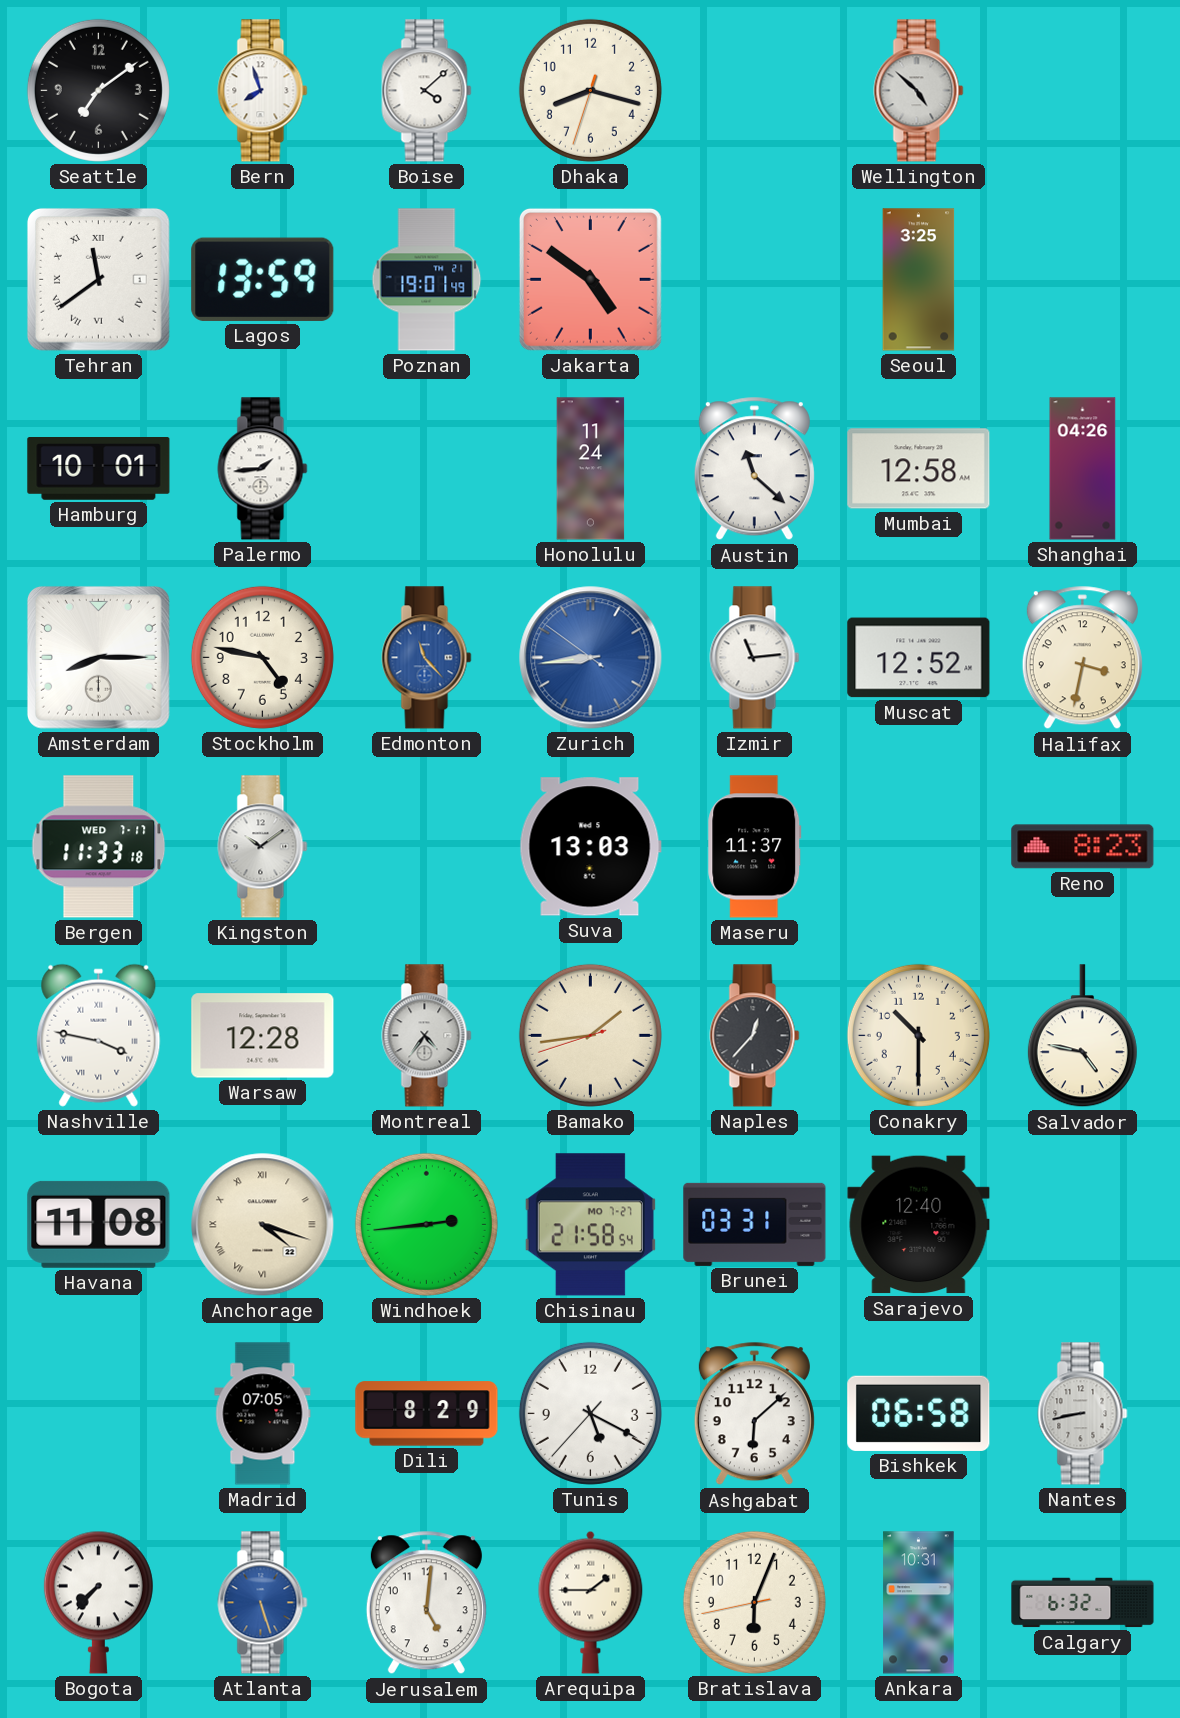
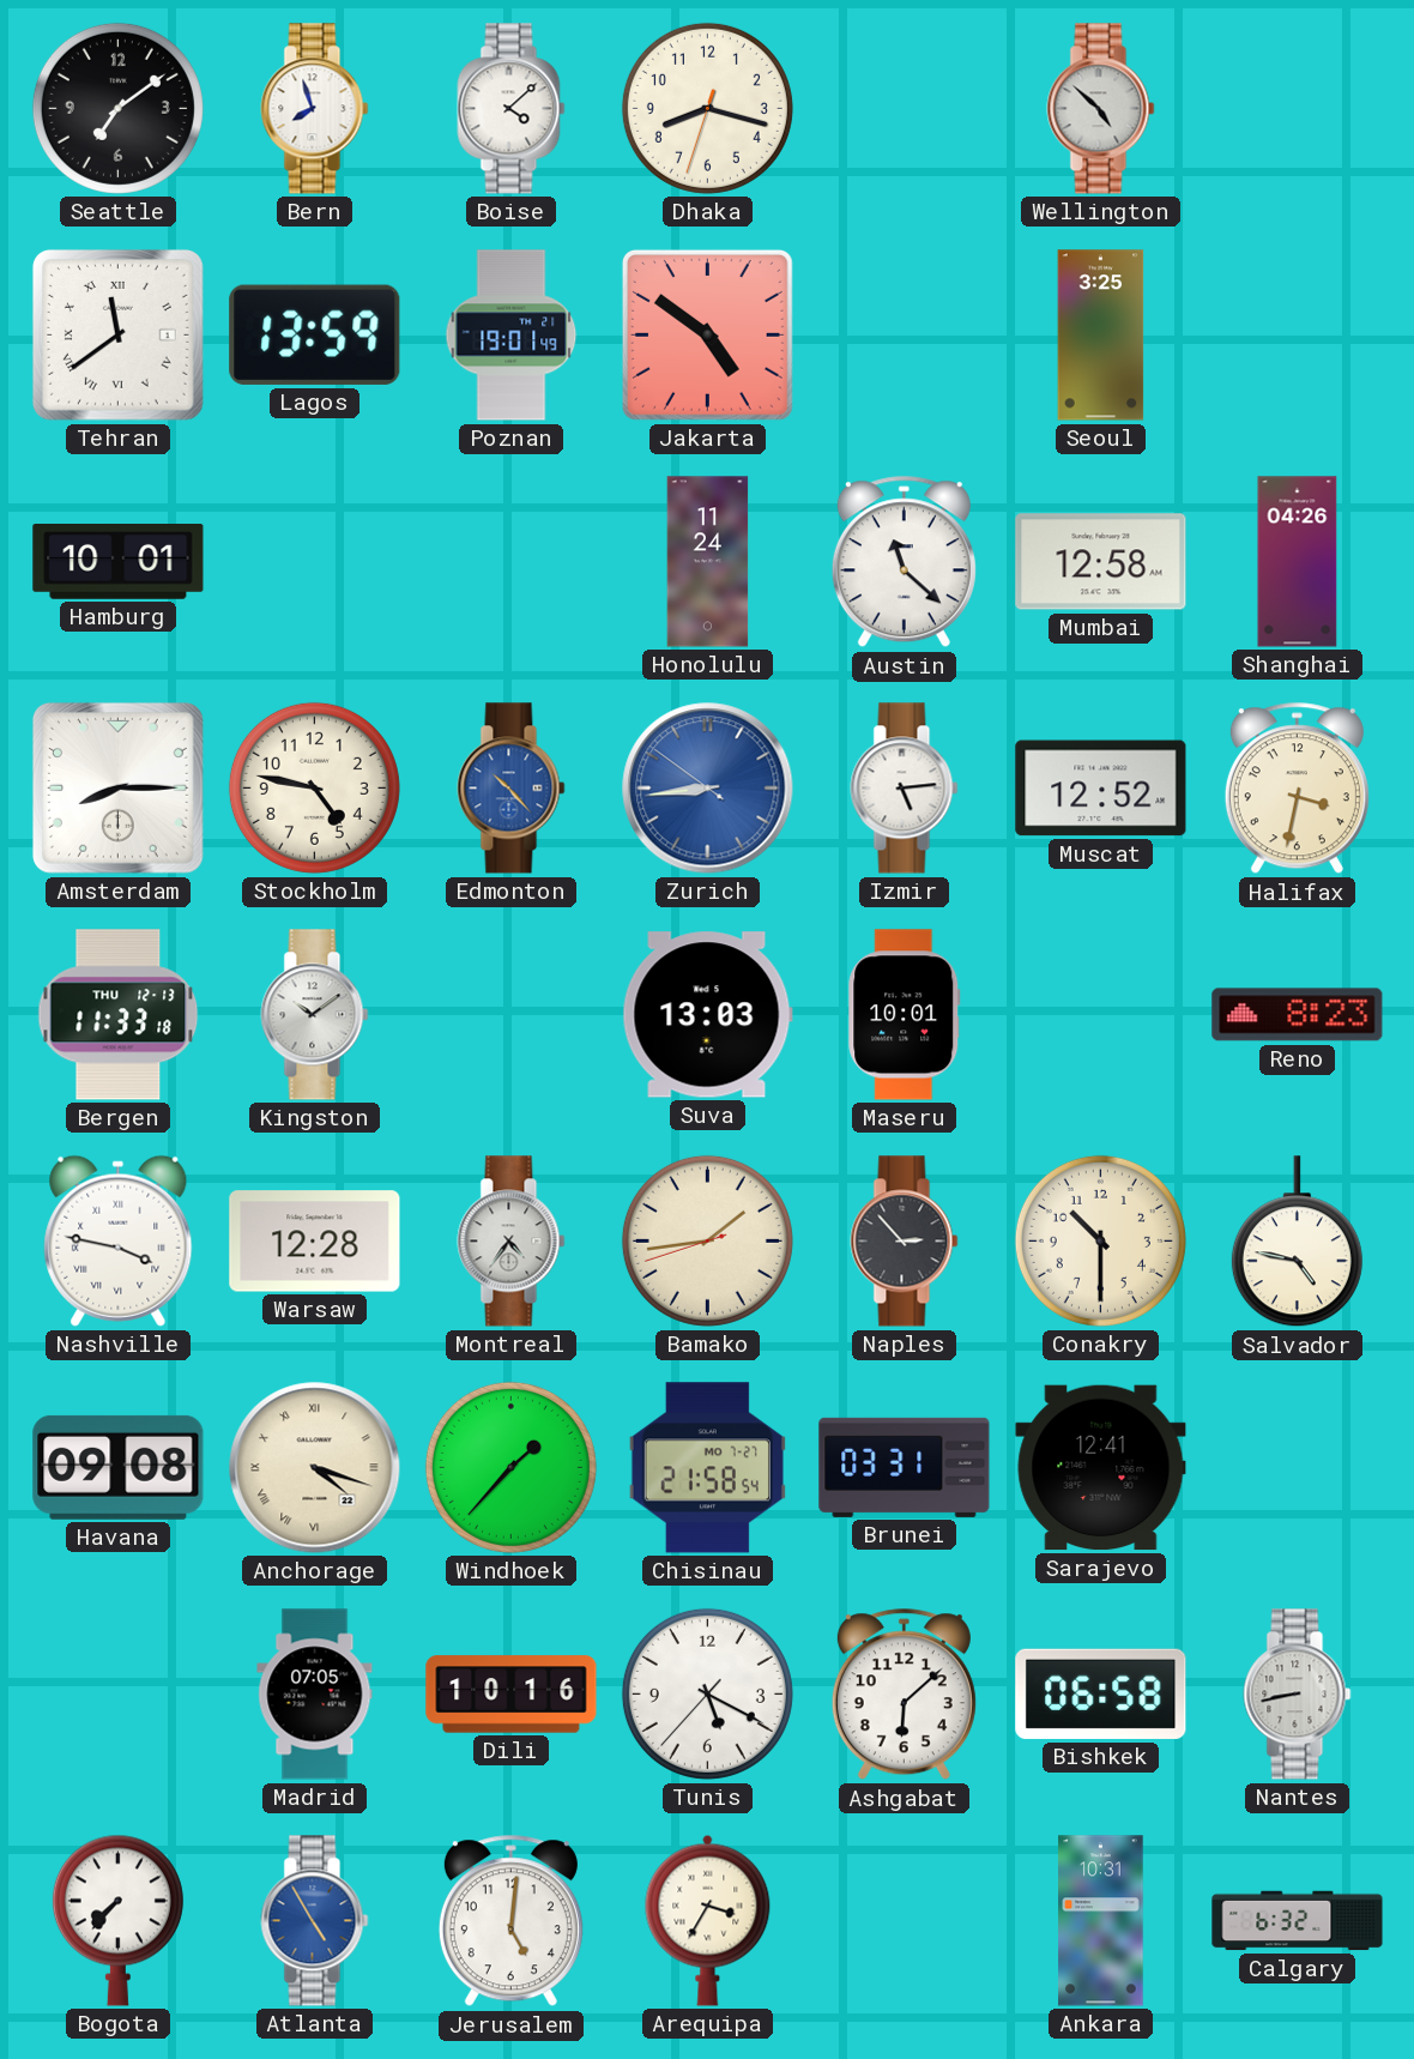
Palermo: 1:44 -> none
Edmonton: 11:23 -> 10:23
Izmir: 11:14 -> 5:14
Bergen date: WED 7-17 -> THU 12-13
Maseru: 11:37 -> 10:01
Naples: 12:37 -> 2:53
Havana: 11:08 -> 09:08
Windhoek: 2:44 -> 1:37
Sarajevo: 12:40 -> 12:41
Dili: 8:29 -> 10:16
Atlanta: 5:27 -> 4:55
Arequipa: 1:45 -> 3:35
Bratislava: 6:03 -> none
